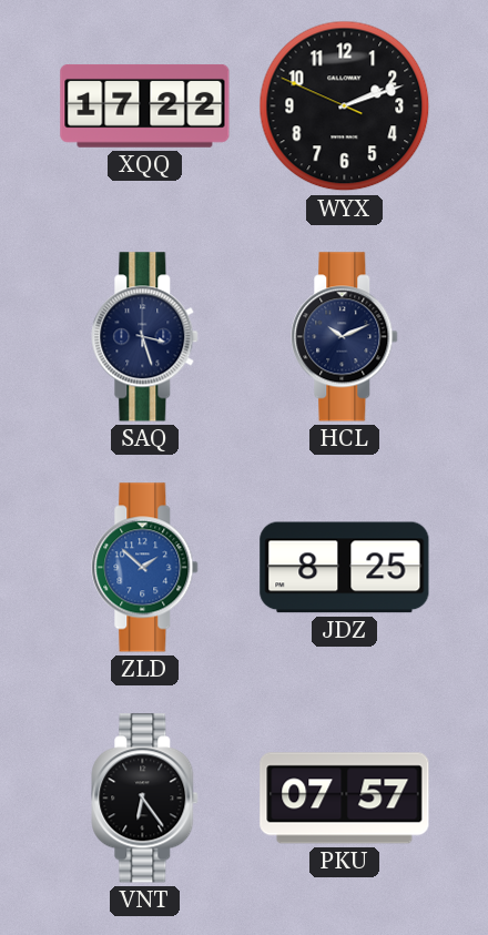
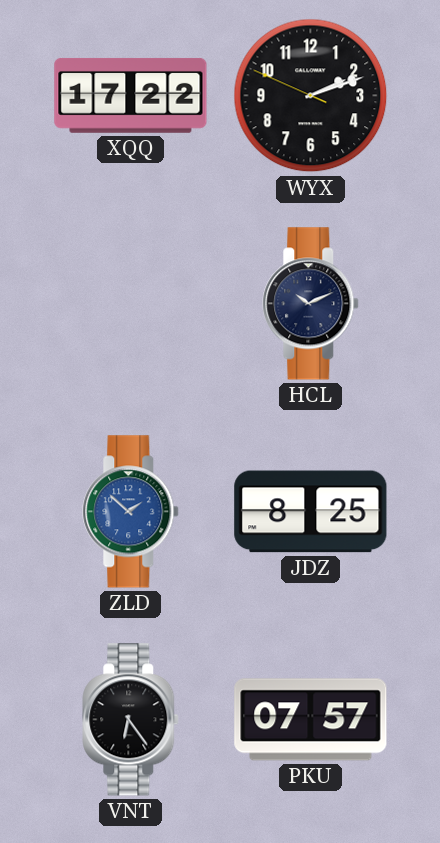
SAQ: 3:27 -> none
